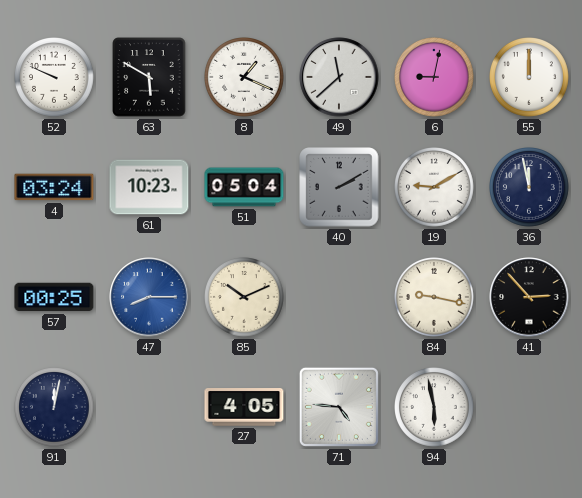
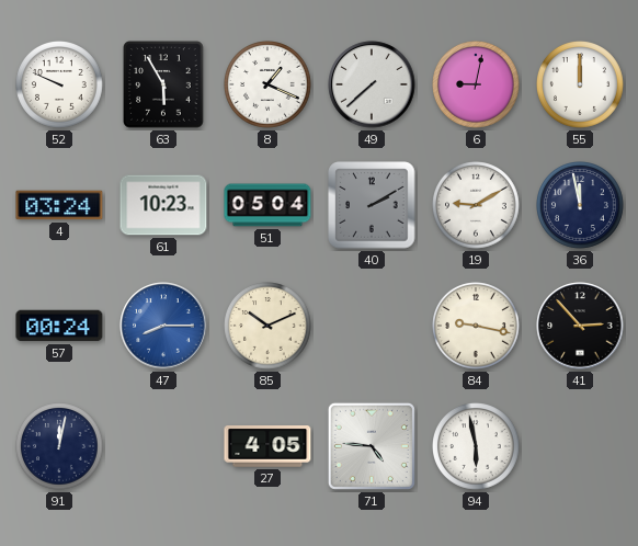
63: 5:50 -> 5:55
49: 11:38 -> 7:38
57: 00:25 -> 00:24
